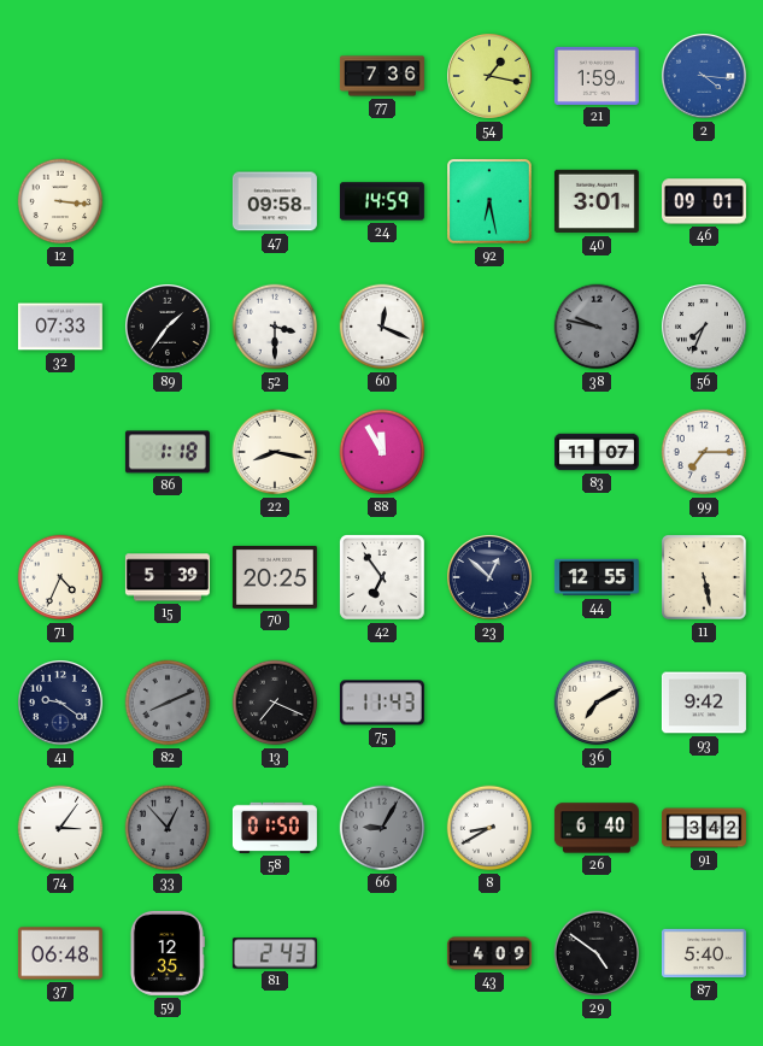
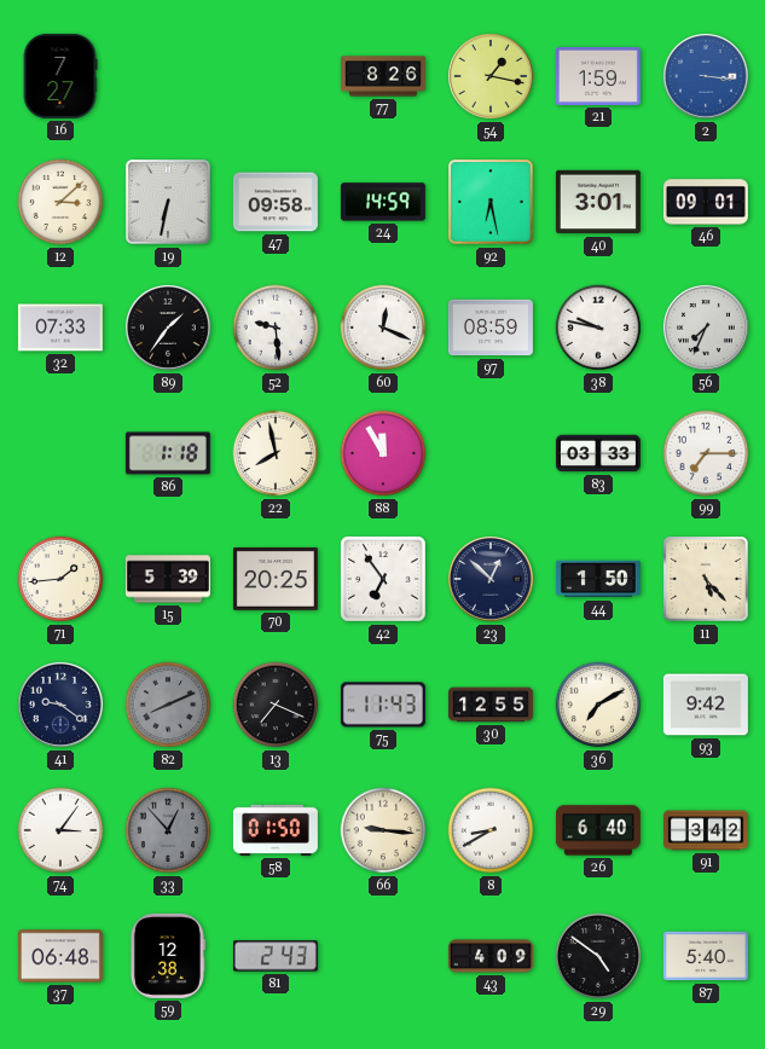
16: none -> 7:27
77: 7:36 -> 8:26
2: 4:16 -> 3:16
12: 3:16 -> 3:08
19: none -> 6:32
52: 3:30 -> 9:29
97: none -> 08:59
38 dial: grey -> white
22: 8:17 -> 7:58
83: 11:07 -> 03:33
71: 4:34 -> 1:44
44: 12:55 -> 1:50
11: 5:28 -> 5:23
30: none -> 12:55
66: 9:05 -> 9:16
66 dial: grey -> cream
59: 12:35 -> 12:38
